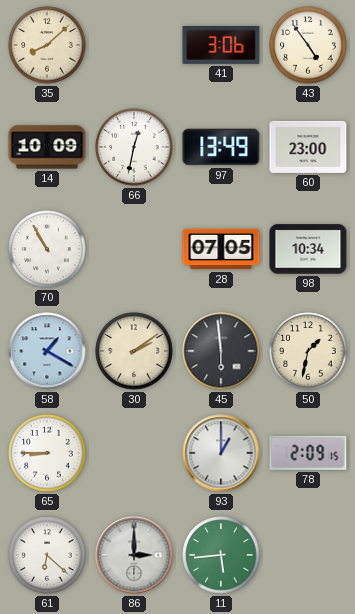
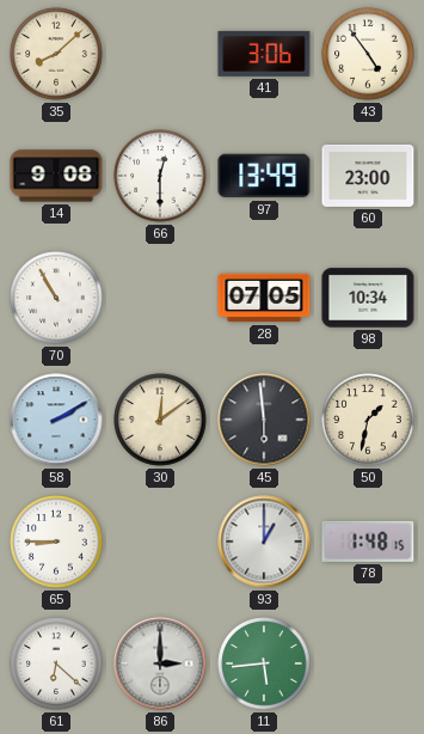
14: 10:09 -> 9:08
66: 12:32 -> 12:30
58: 1:20 -> 2:10
30: 2:09 -> 12:09
78: 2:09 -> 1:48
